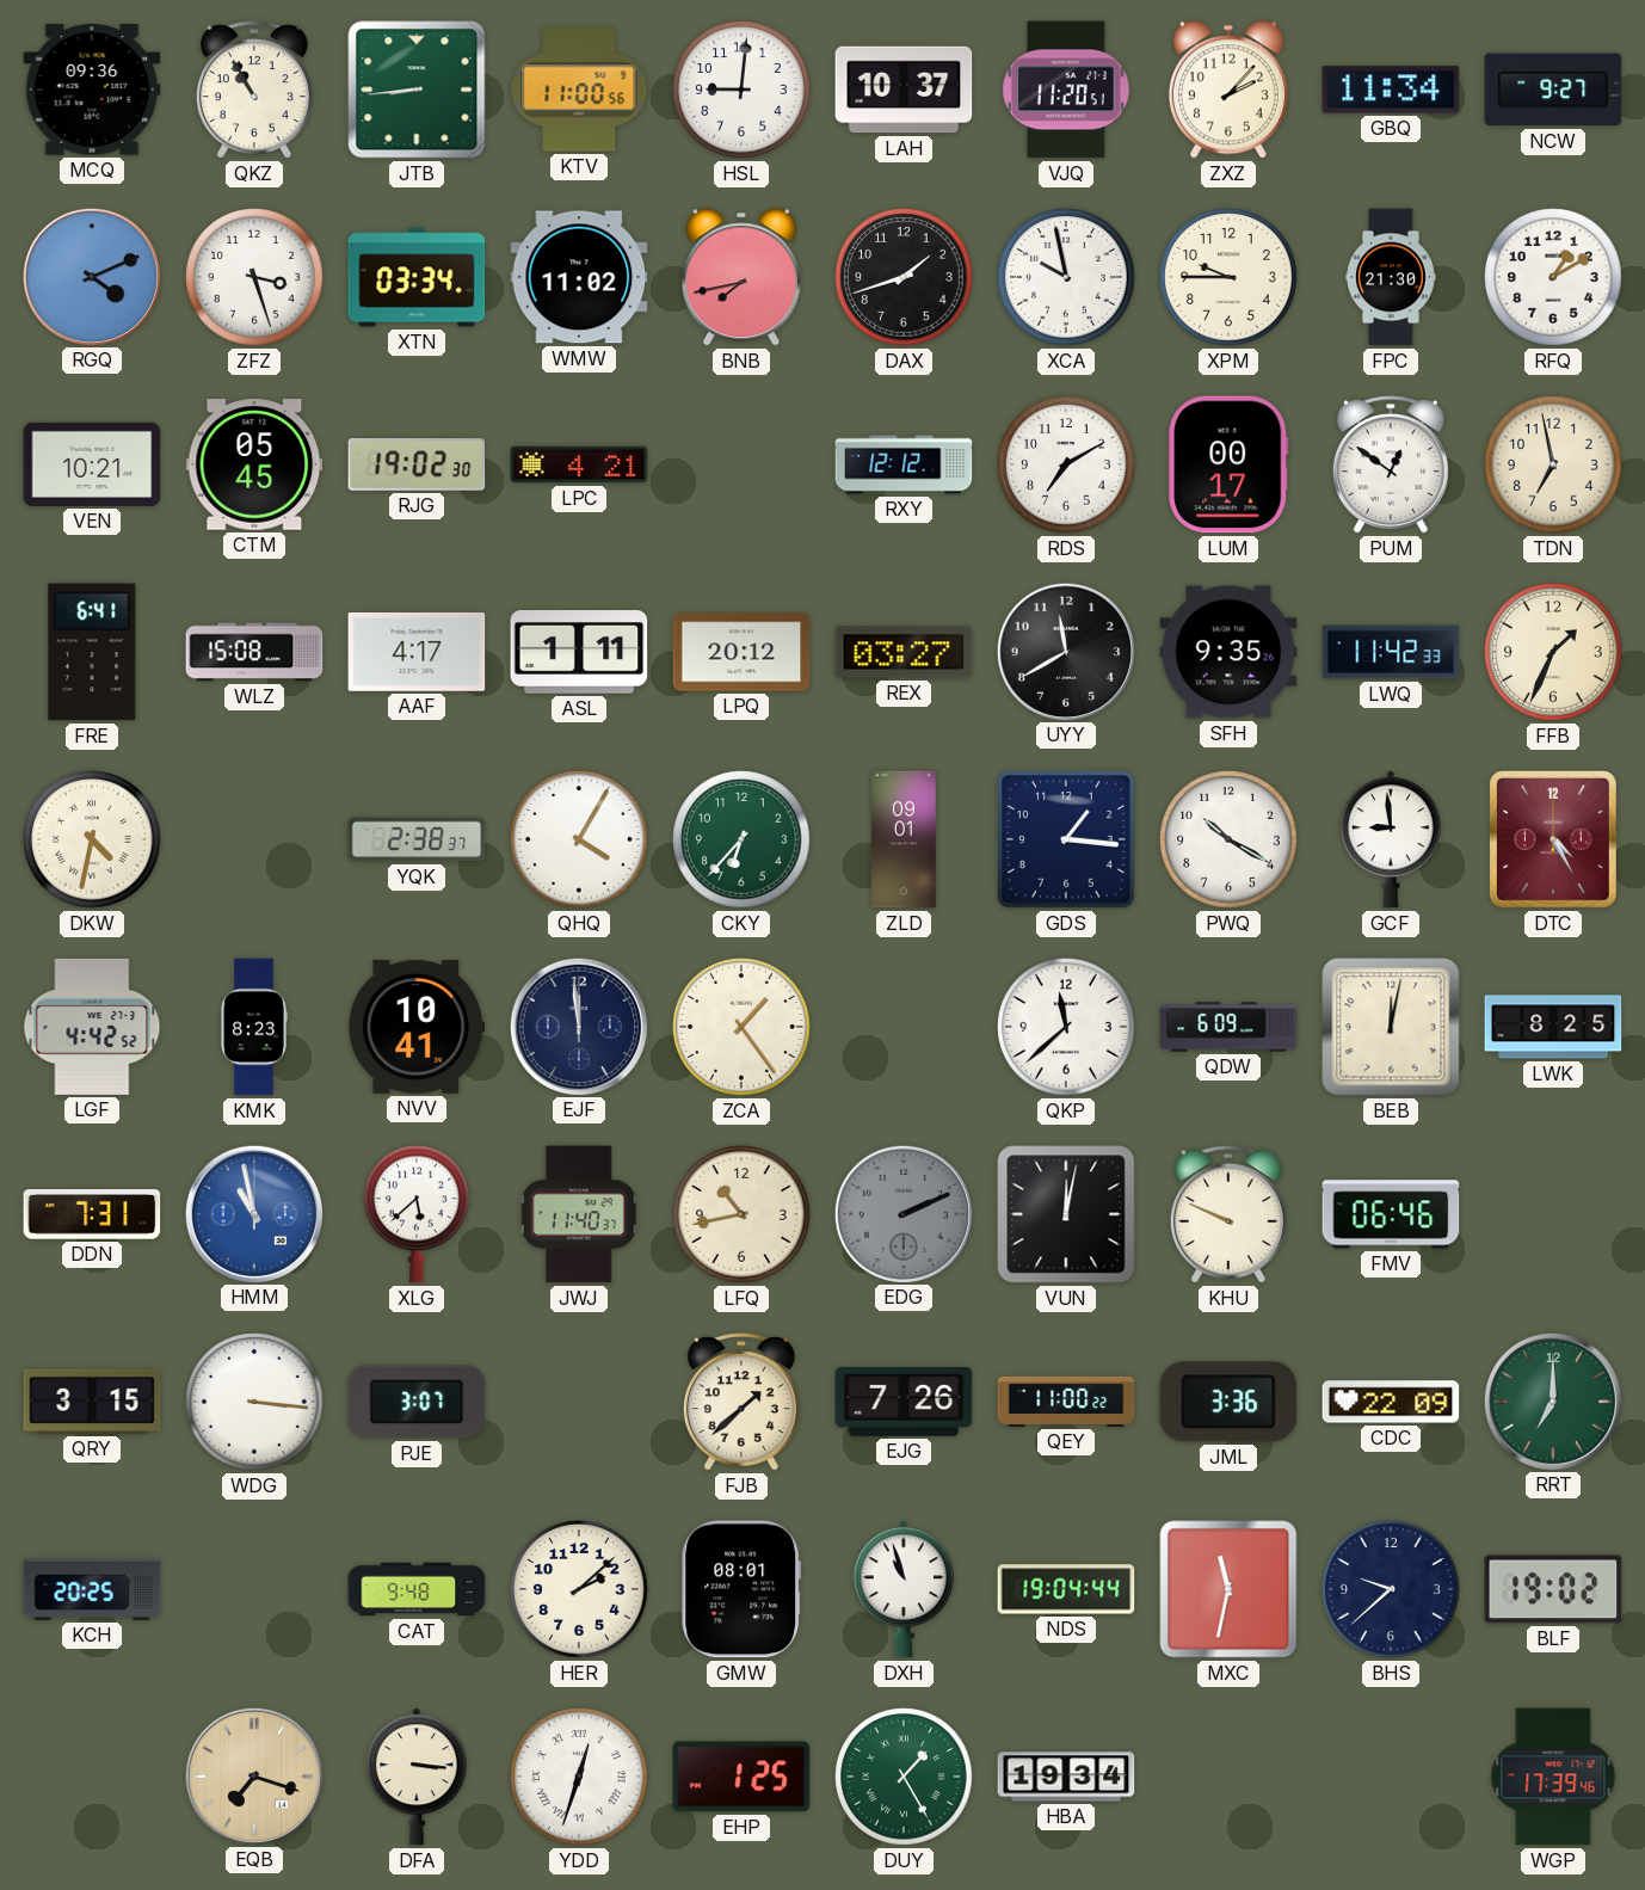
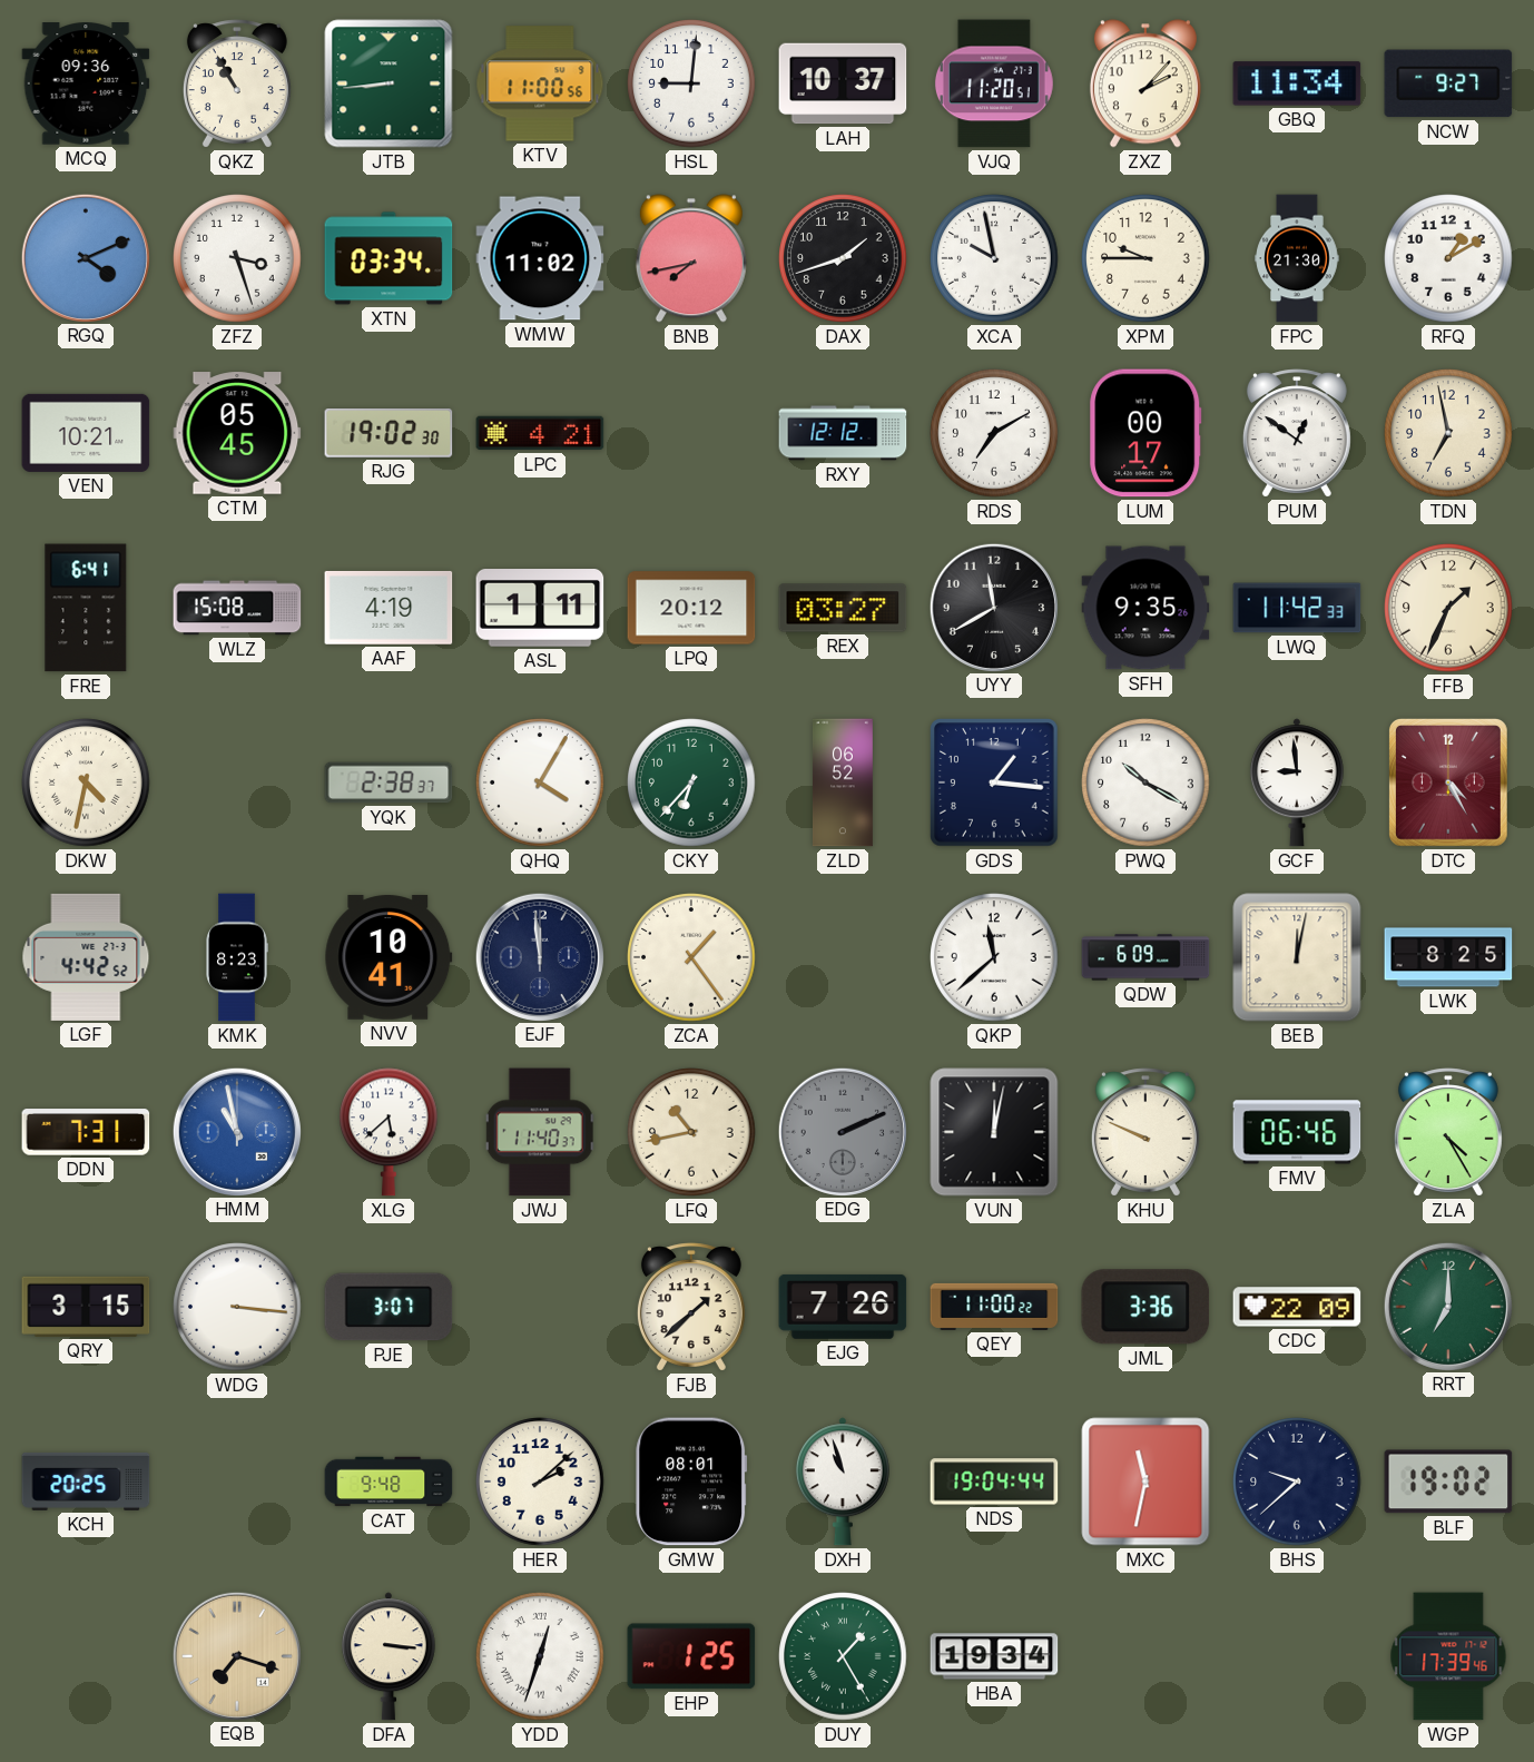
AAF: 4:17 -> 4:19
ZLD: 09:01 -> 06:52
ZLA: none -> 4:25
